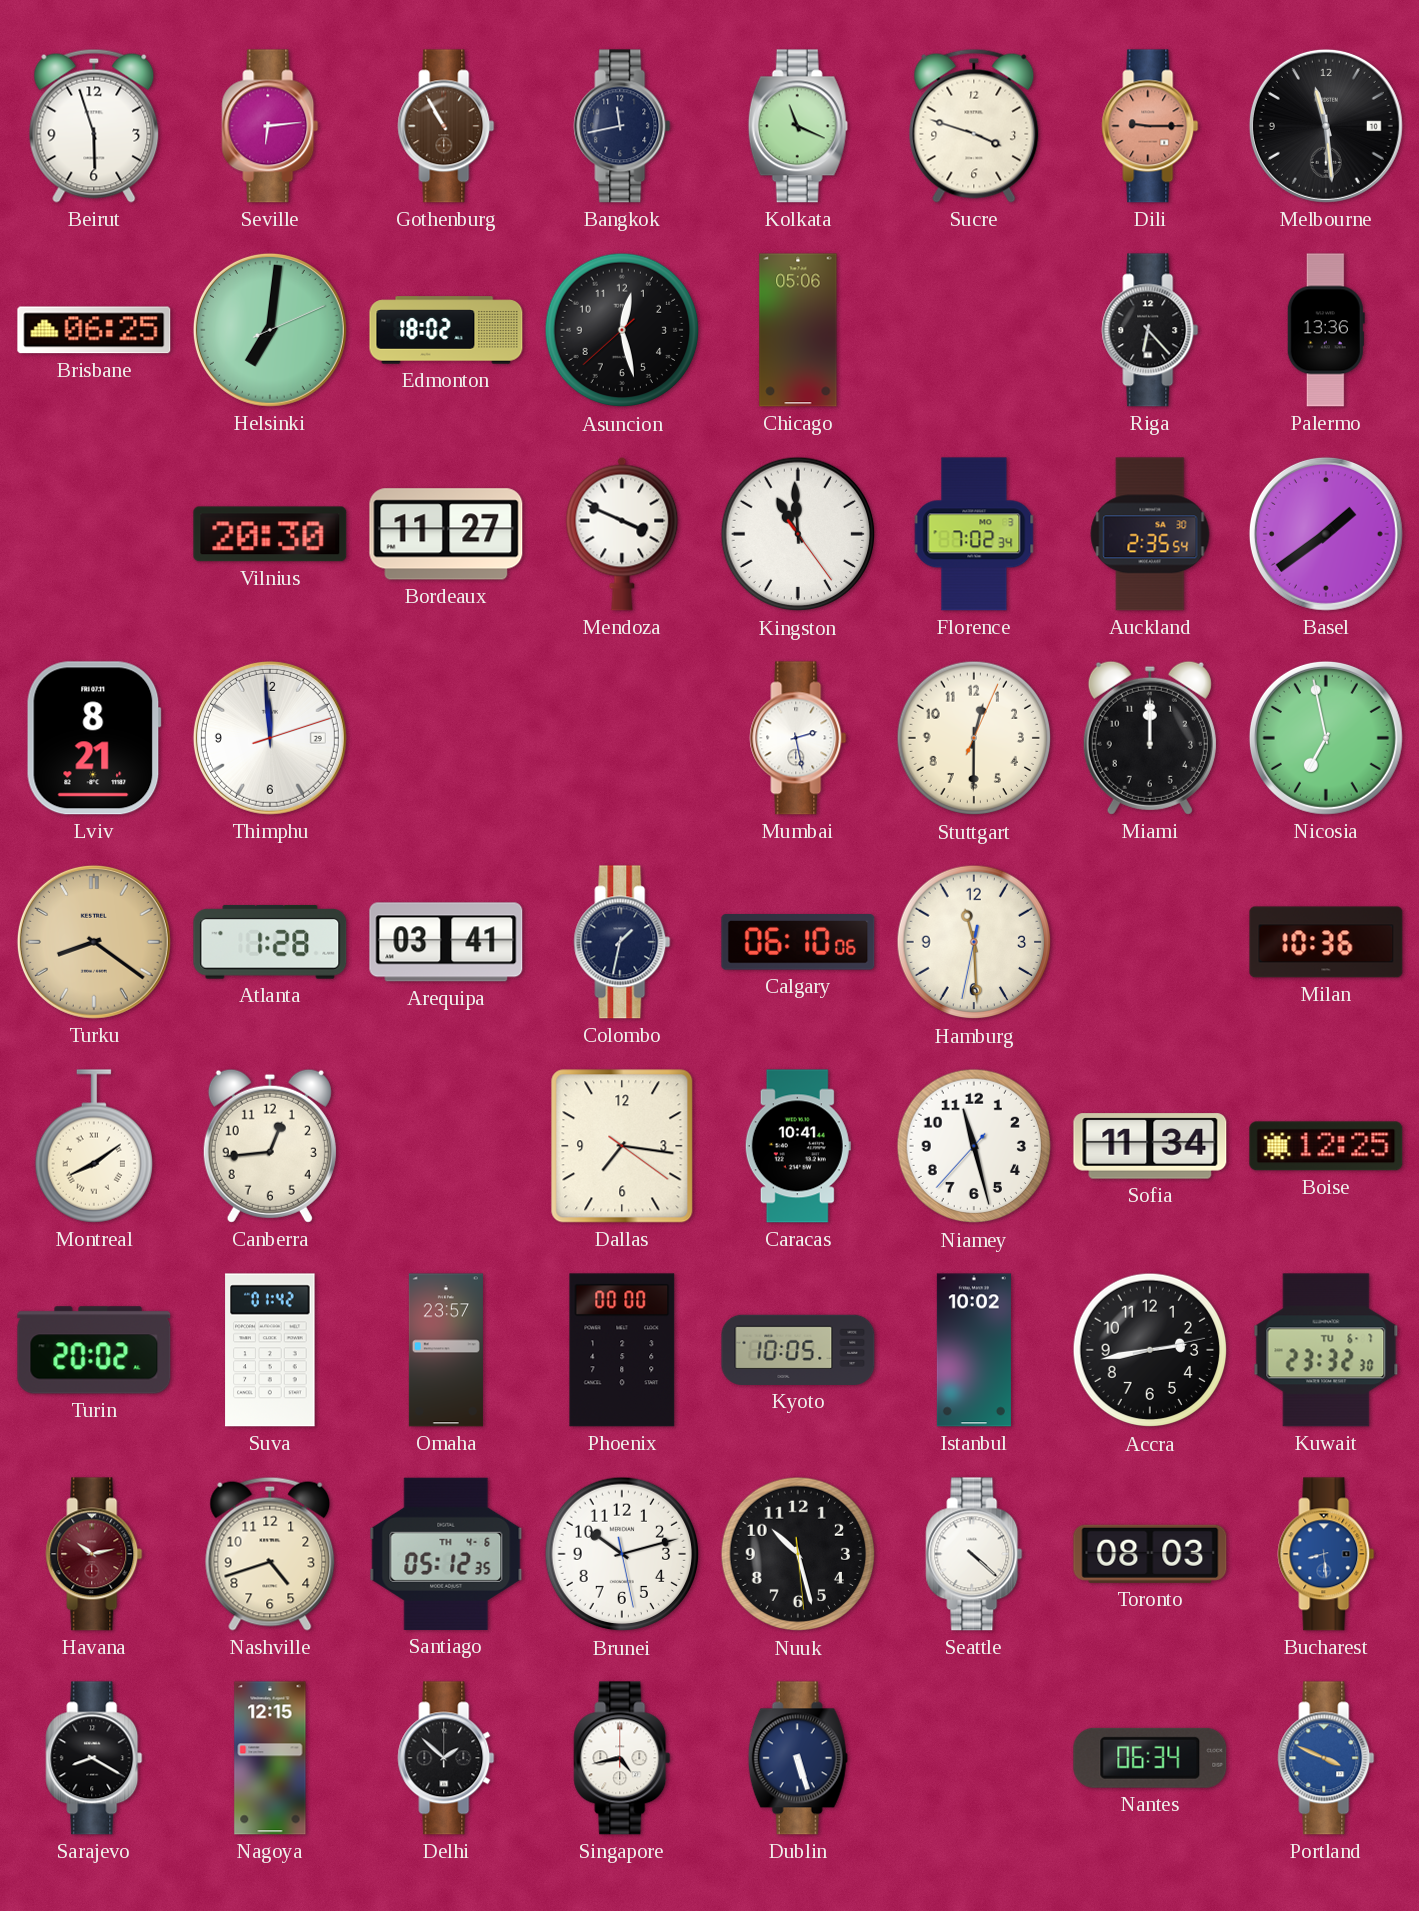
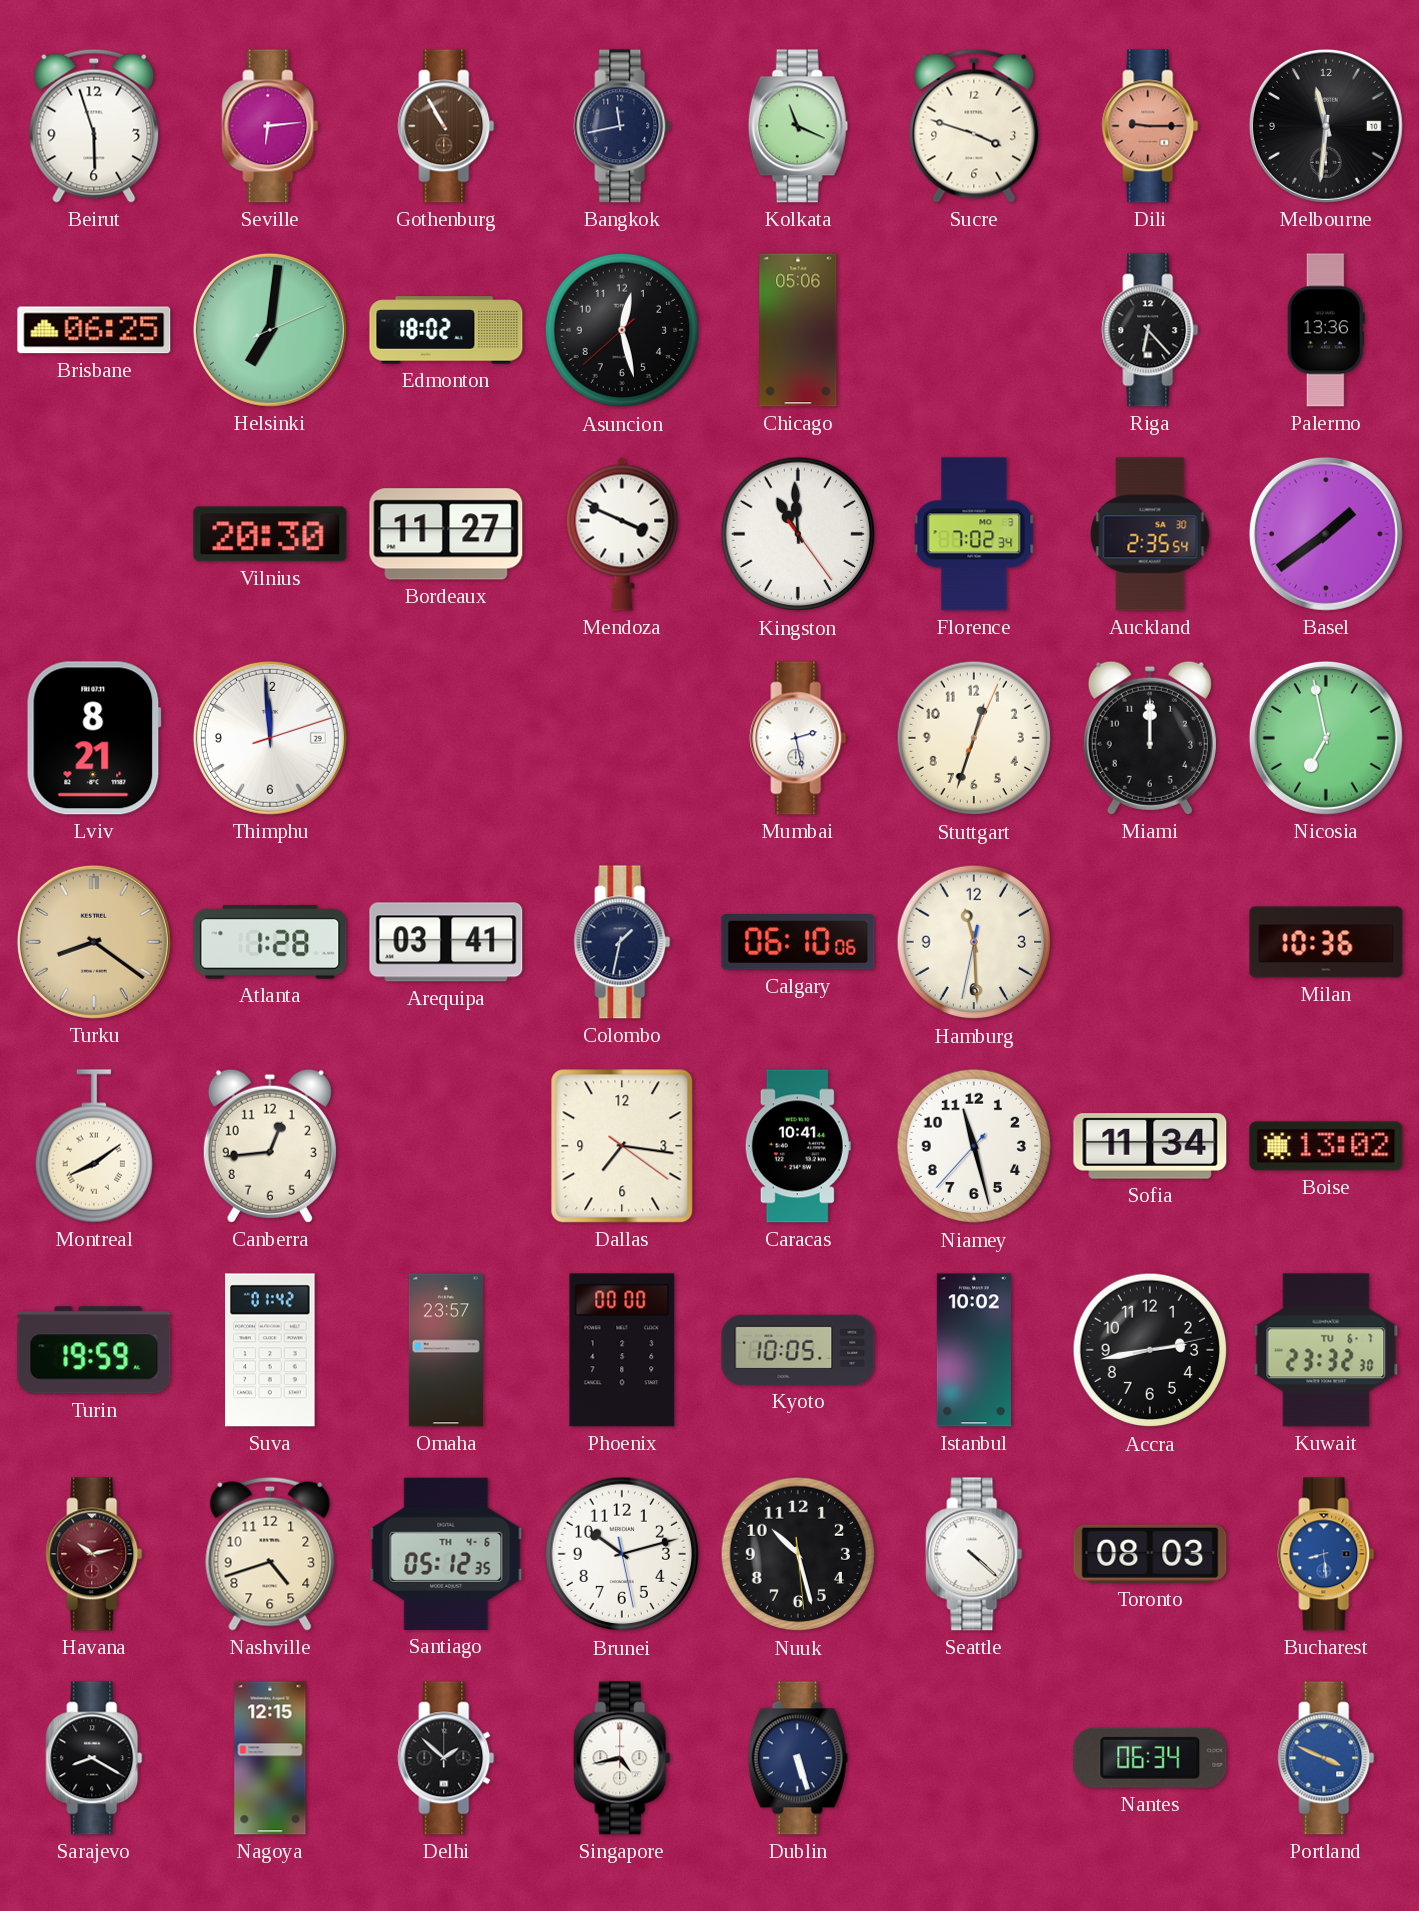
Melbourne: 11:29 -> 11:31
Stuttgart: 12:30 -> 12:33
Boise: 12:25 -> 13:02
Turin: 20:02 -> 19:59
